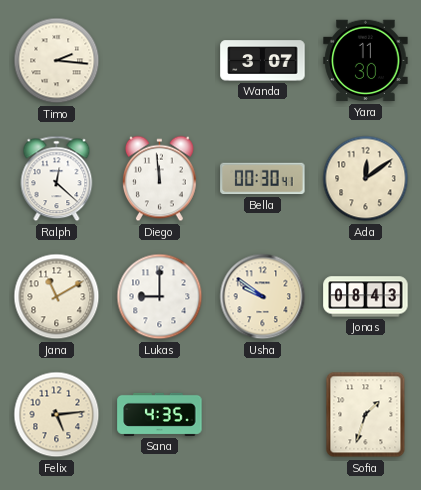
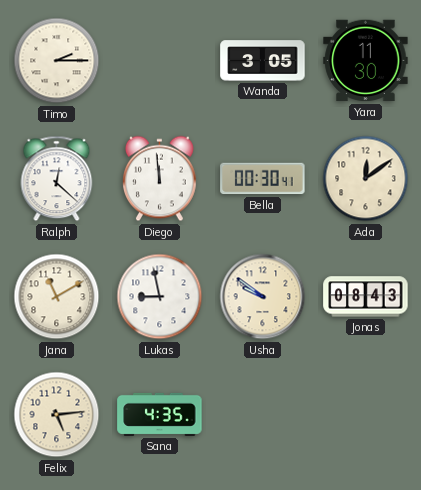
Timo: 2:16 -> 2:15
Wanda: 3:07 -> 3:05
Lukas: 9:00 -> 8:58
Sofia: 1:33 -> none
